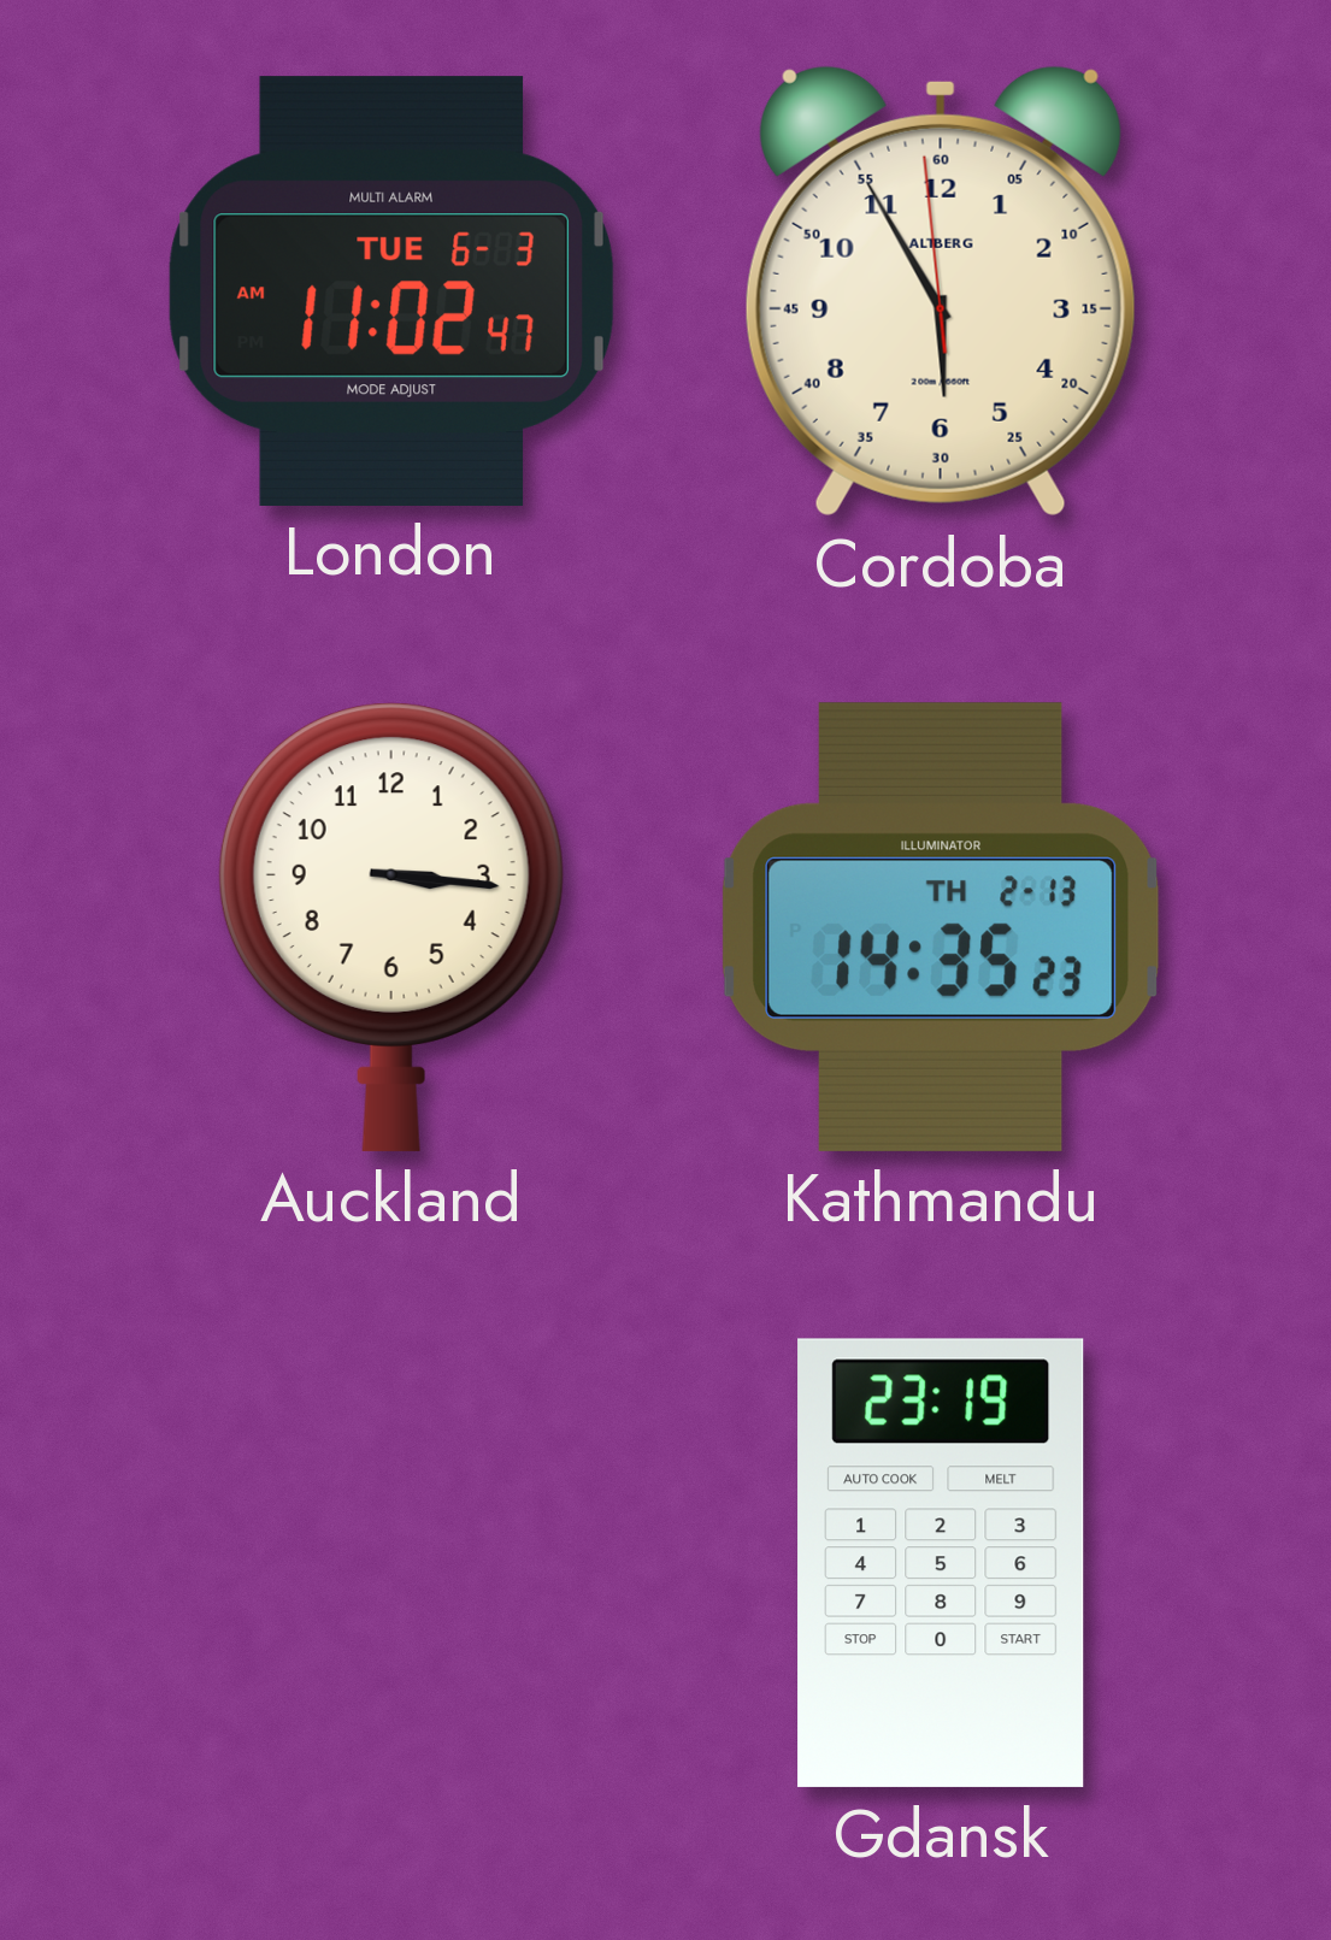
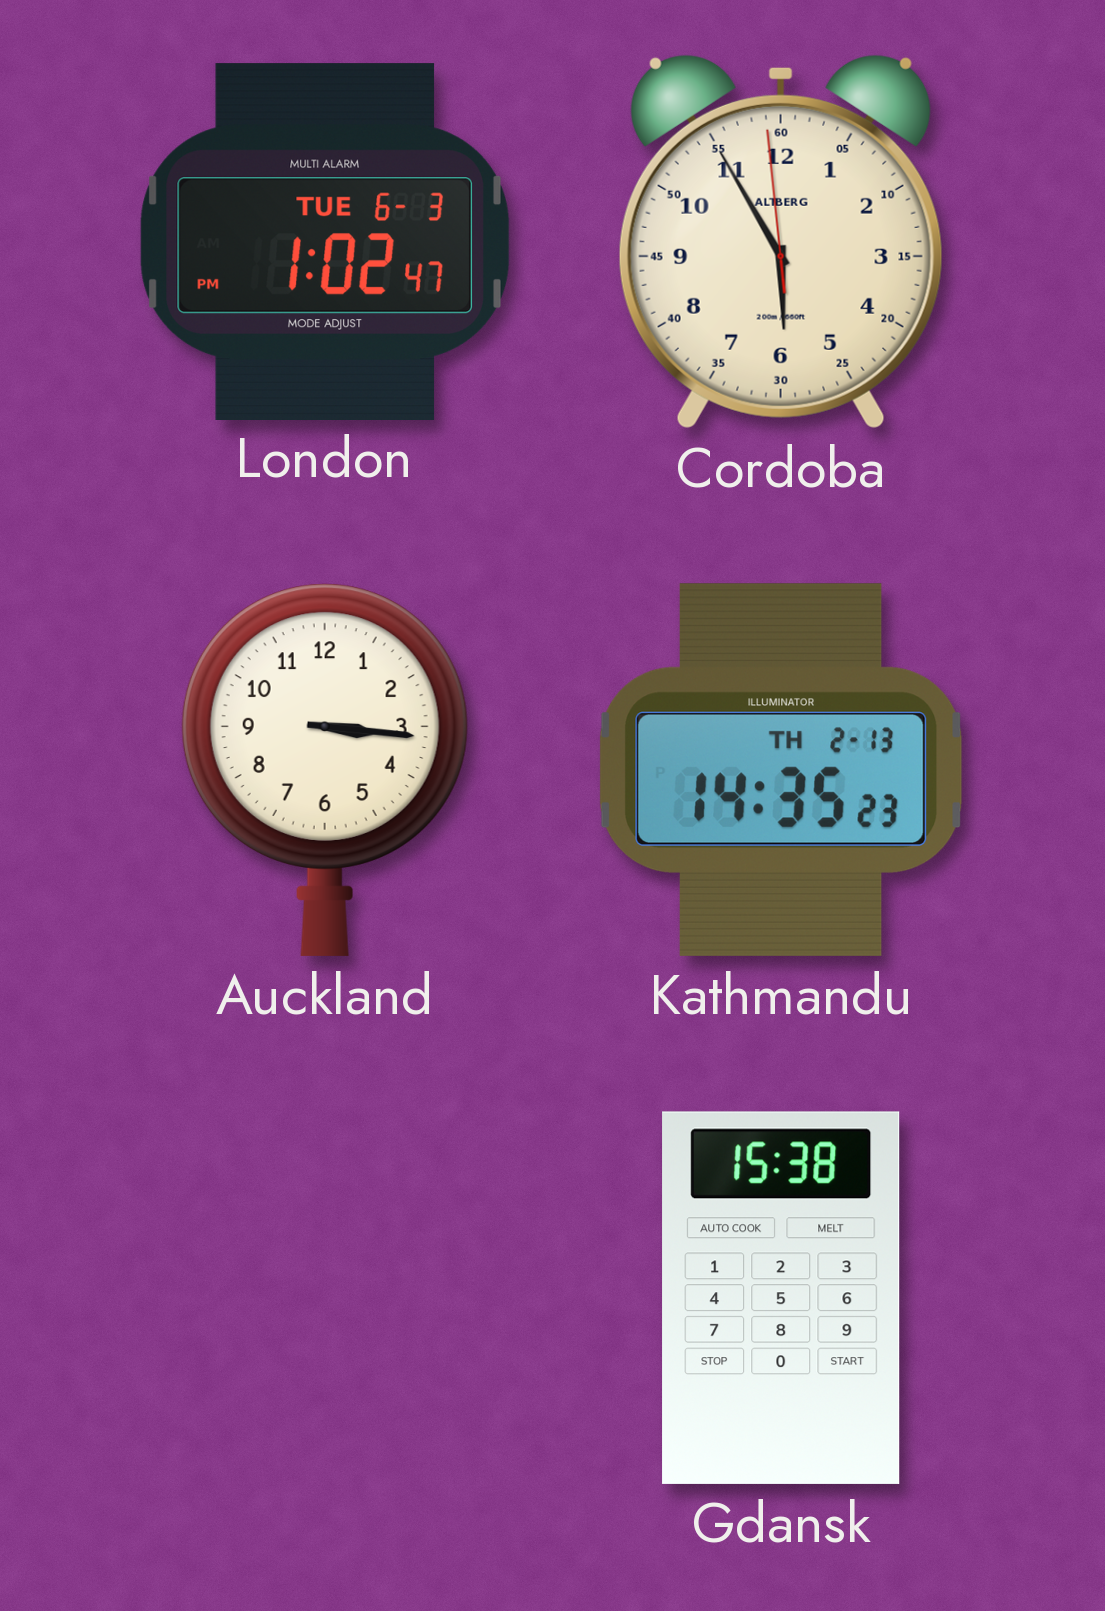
London: 11:02 -> 1:02
Gdansk: 23:19 -> 15:38
